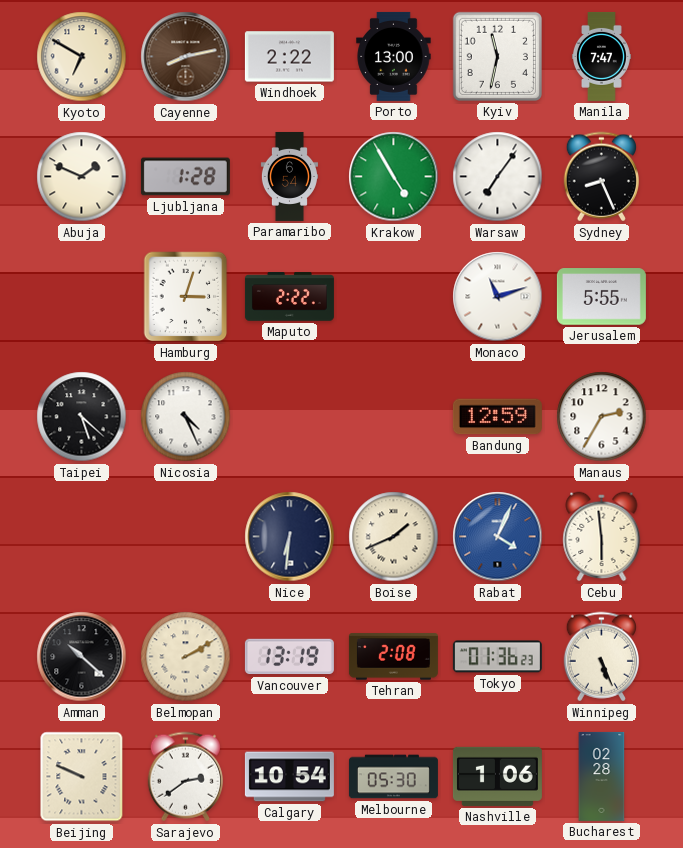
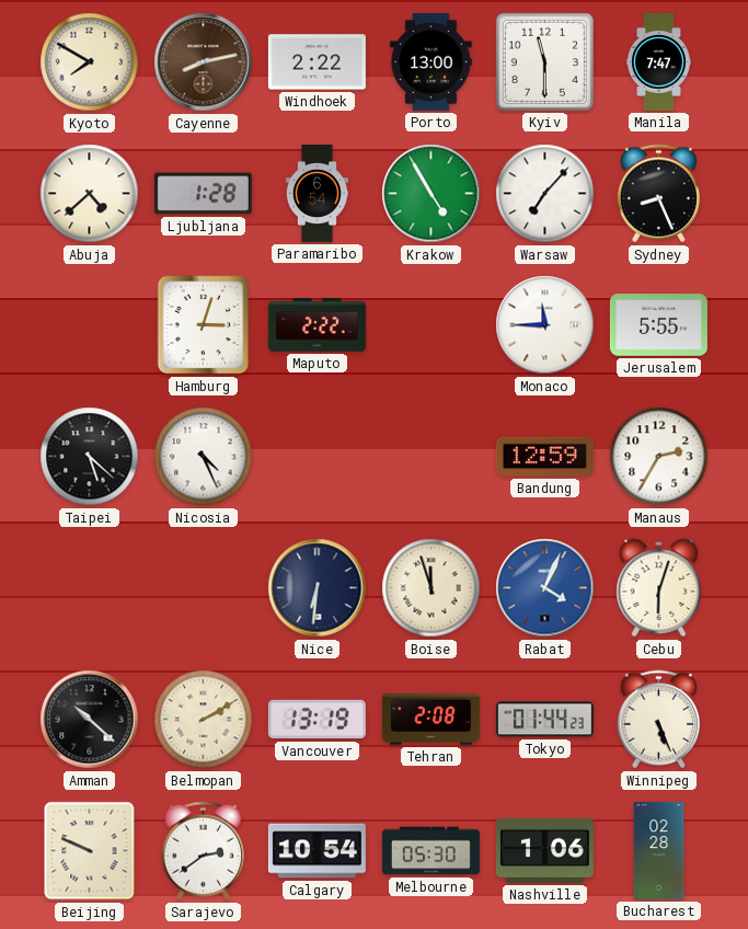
Kyoto: 6:50 -> 7:50
Kyiv: 11:32 -> 11:30
Abuja: 1:49 -> 4:38
Warsaw: 7:06 -> 7:07
Monaco: 11:12 -> 11:45
Boise: 1:41 -> 11:57
Cebu: 5:59 -> 6:03
Tokyo: 01:36 -> 01:44
